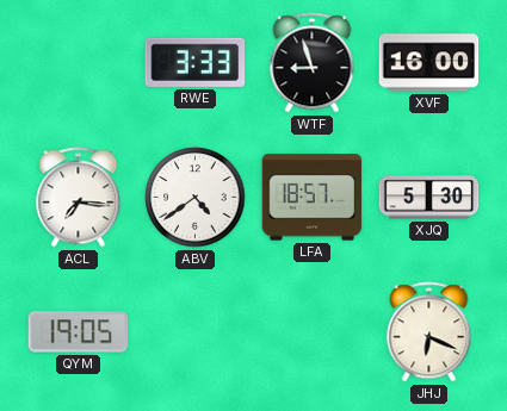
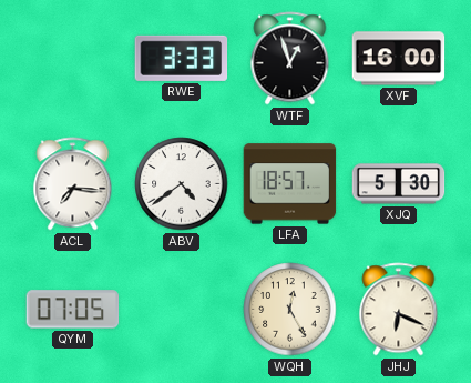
WTF: 8:57 -> 12:57
QYM: 19:05 -> 07:05
WQH: none -> 12:25
